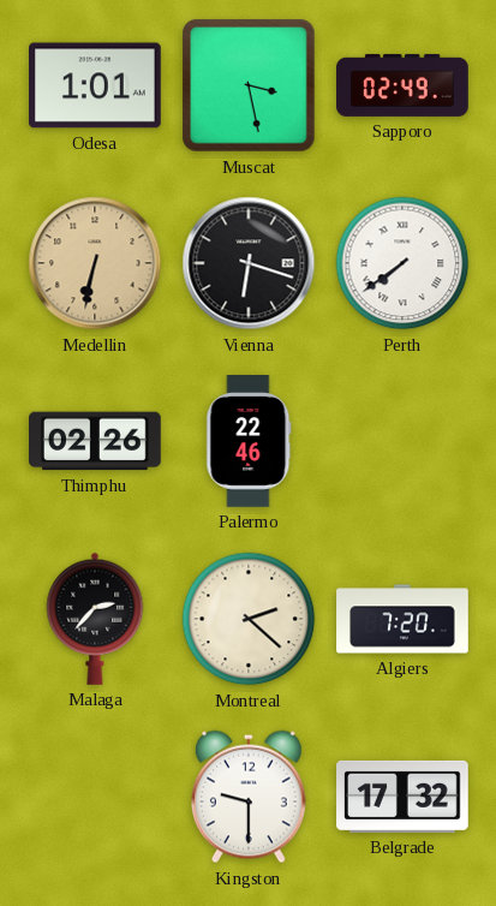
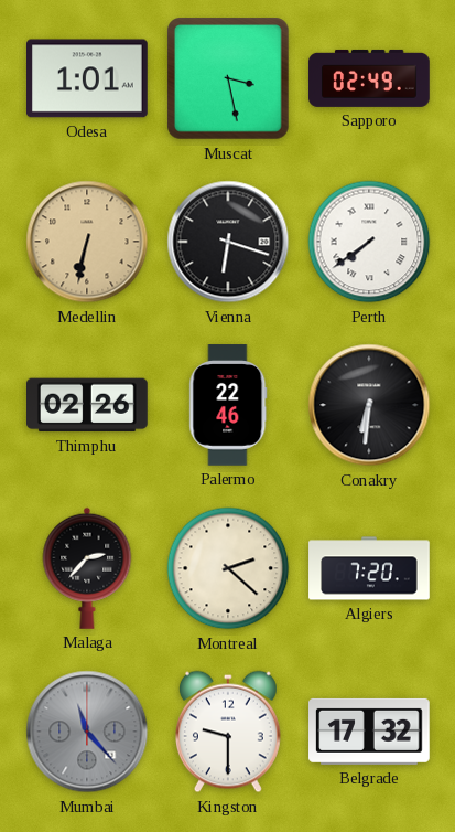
Conakry: none -> 6:31
Mumbai: none -> 11:23
